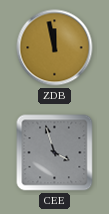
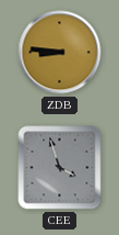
ZDB: 11:58 -> 8:46
